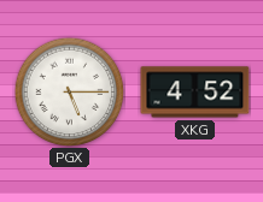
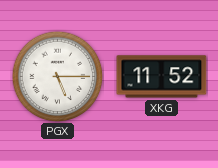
XKG: 4:52 -> 11:52
